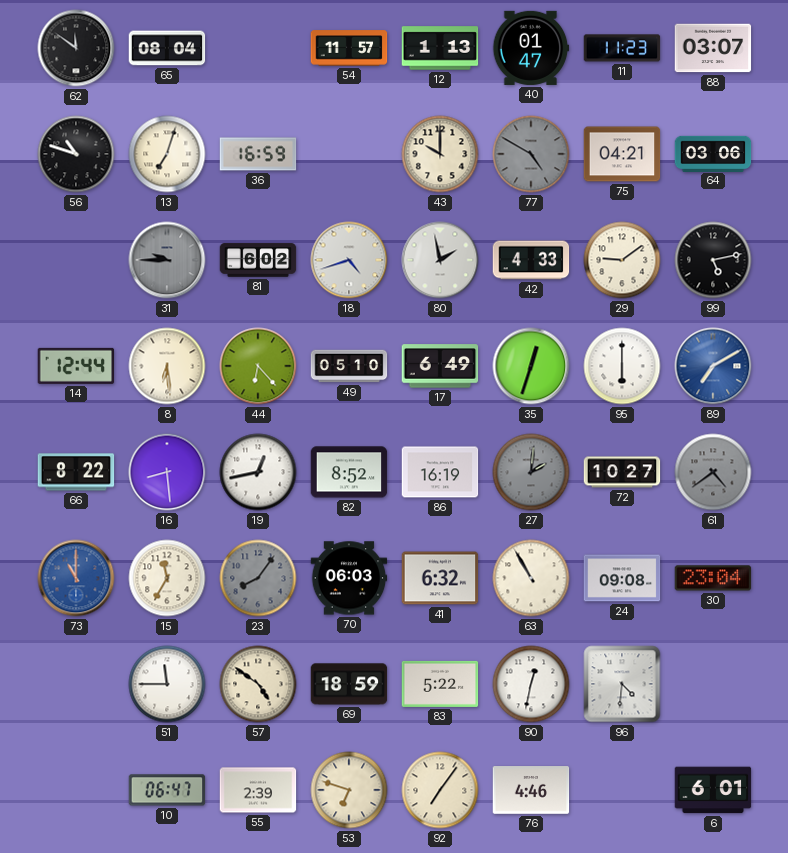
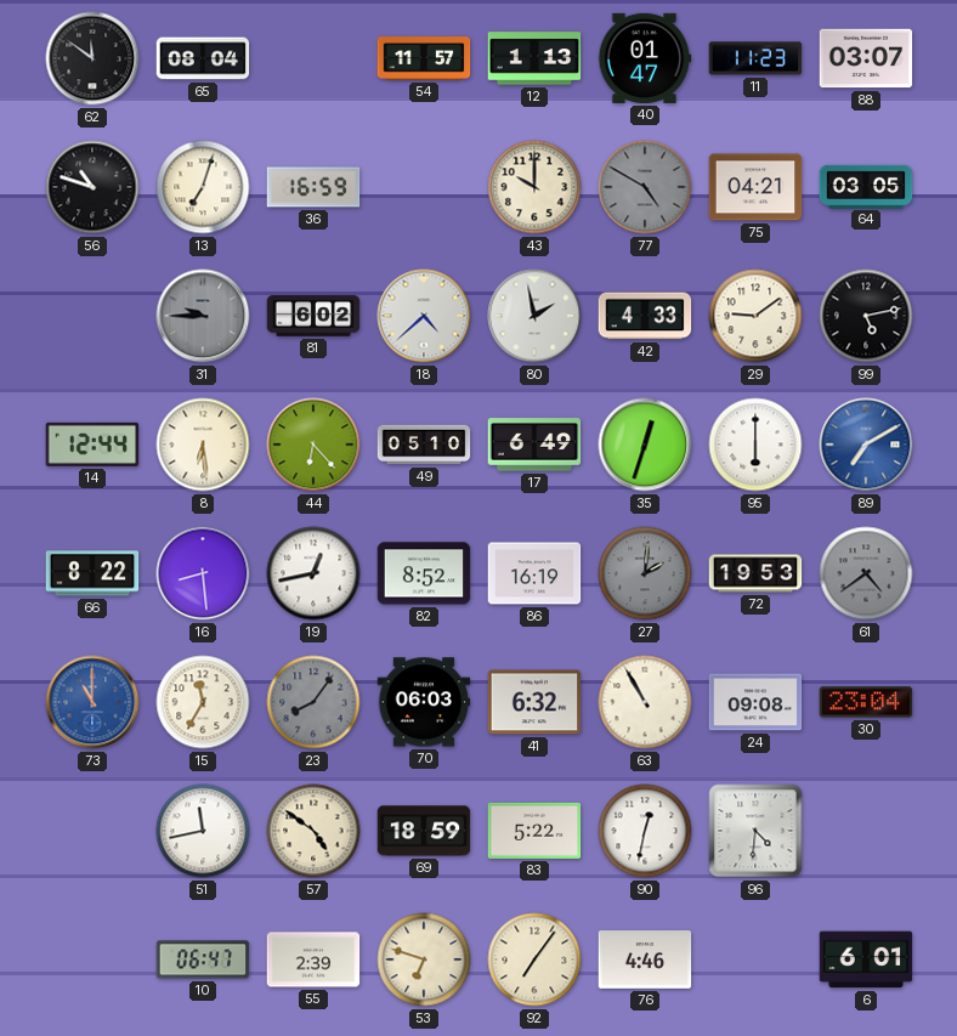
64: 03:06 -> 03:05
18: 4:42 -> 4:38
72: 10:27 -> 19:53
51: 11:45 -> 11:43
